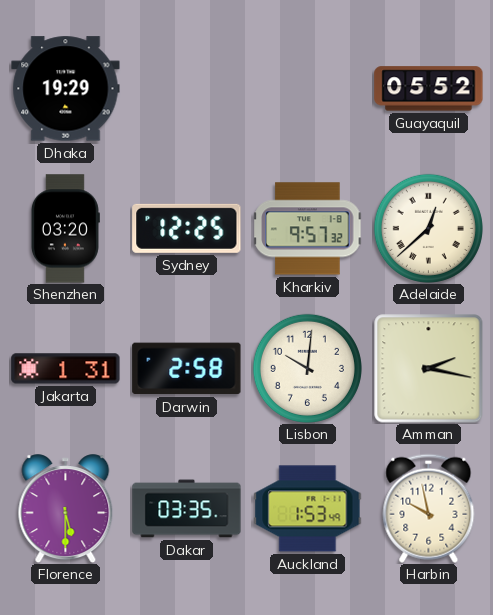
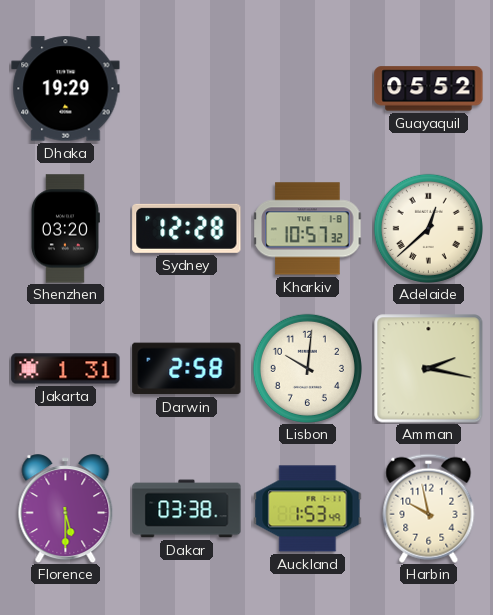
Sydney: 12:25 -> 12:28
Kharkiv: 9:57 -> 10:57
Dakar: 03:35 -> 03:38
